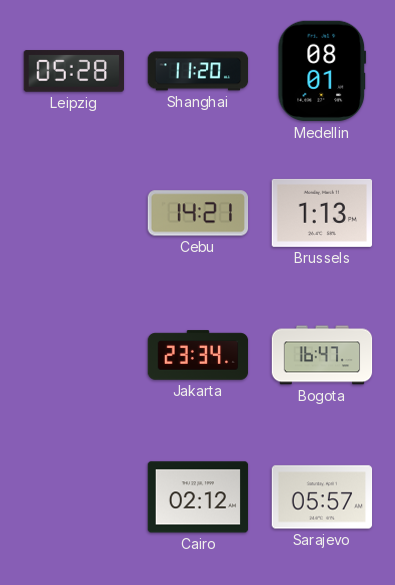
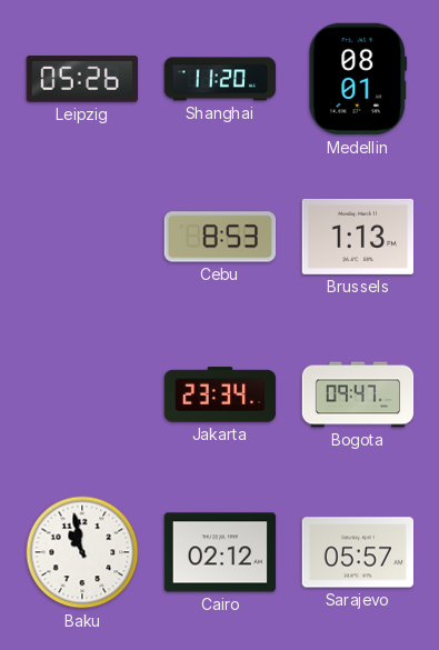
Leipzig: 05:28 -> 05:26
Cebu: 14:21 -> 8:53
Bogota: 16:47 -> 09:47
Baku: none -> 10:58
